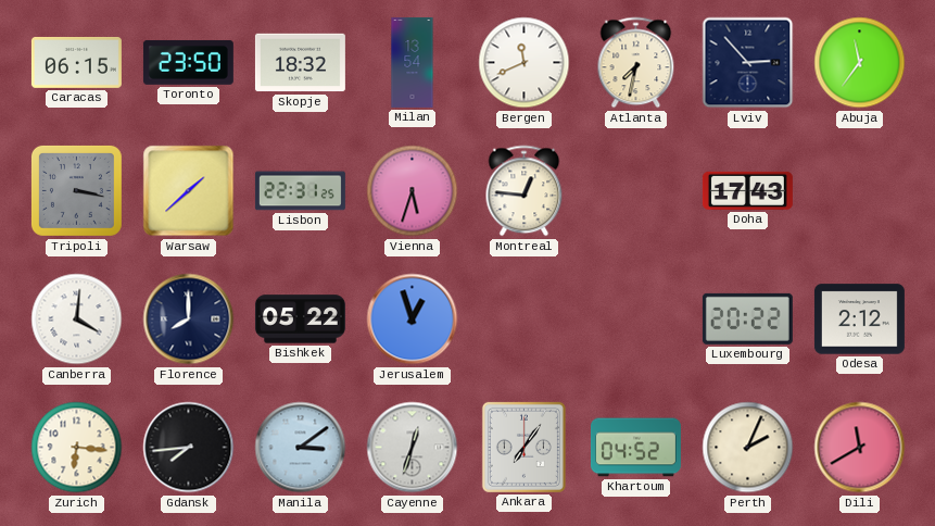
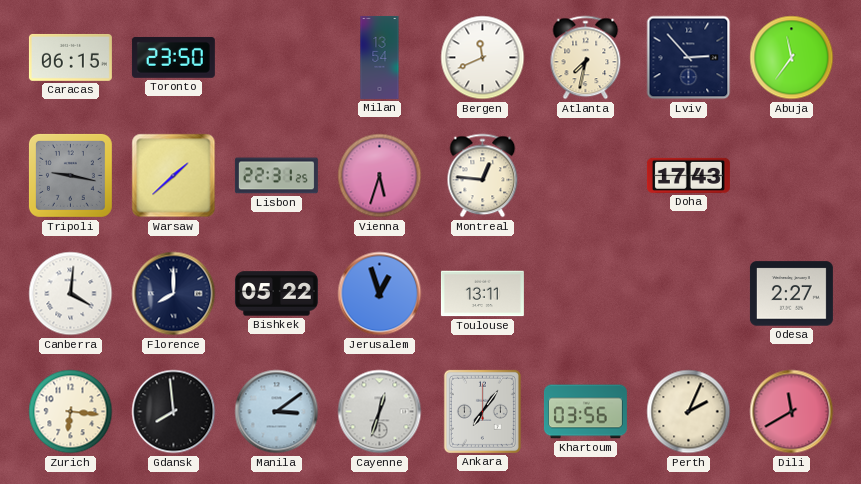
Skopje: 18:32 -> none
Tripoli: 3:17 -> 9:17
Toulouse: none -> 13:11
Luxembourg: 20:22 -> none
Odesa: 2:12 -> 2:27
Gdansk: 7:44 -> 7:59
Khartoum: 04:52 -> 03:56
